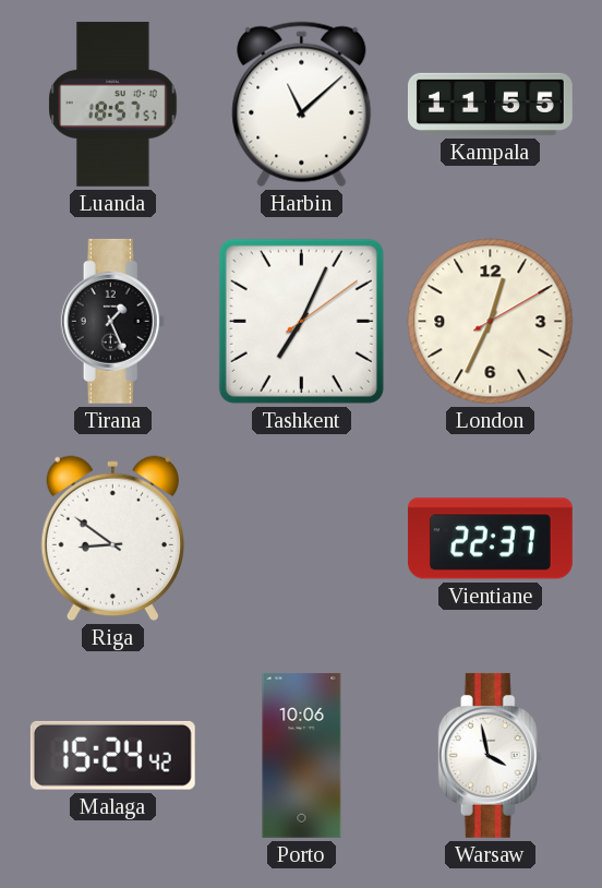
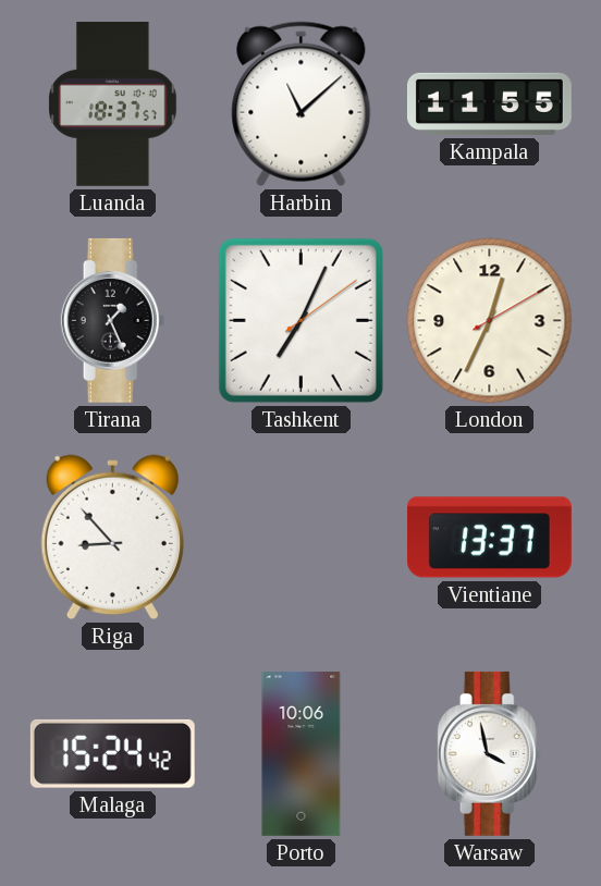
Luanda: 18:57 -> 18:37
Riga: 8:51 -> 8:53
Vientiane: 22:37 -> 13:37
